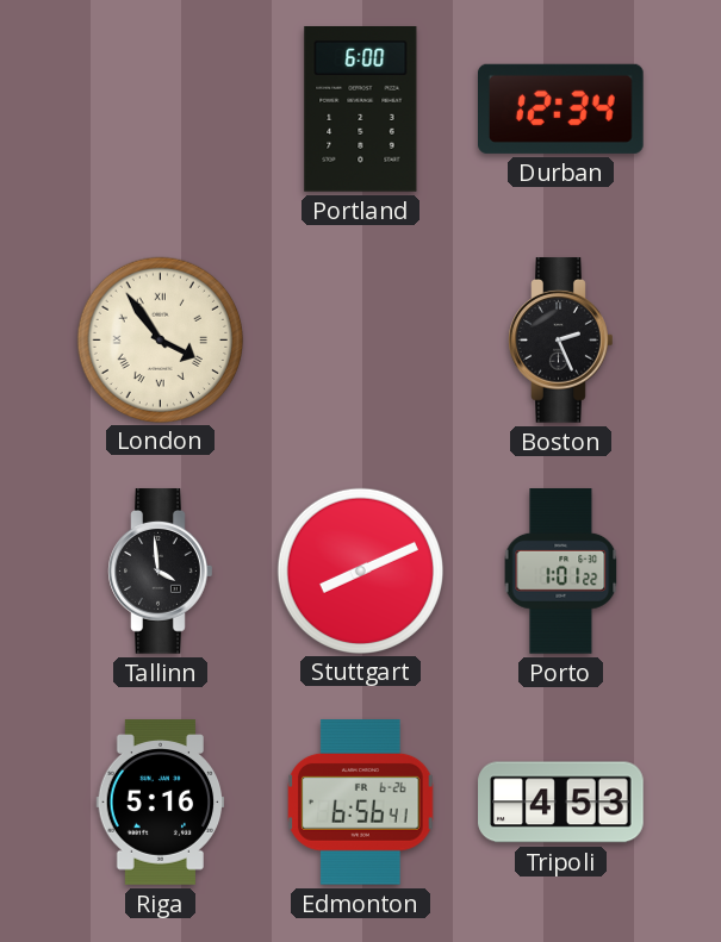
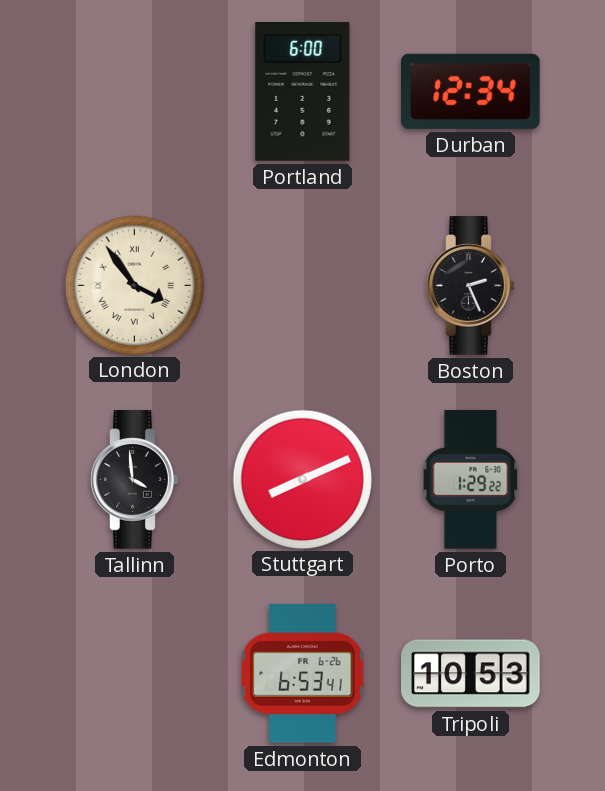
Porto: 1:01 -> 1:29
Riga: 5:16 -> none
Edmonton: 6:56 -> 6:53
Tripoli: 4:53 -> 10:53
